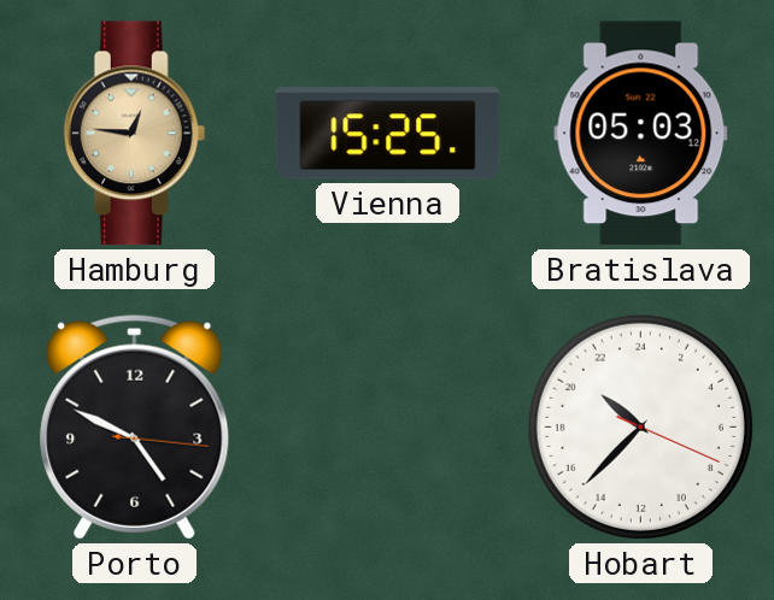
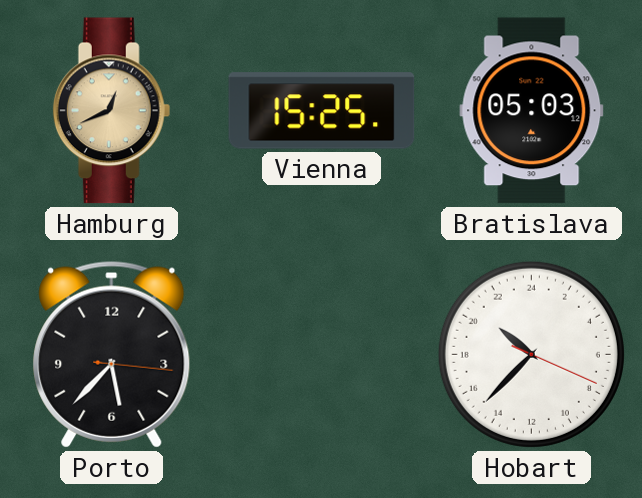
Hamburg: 12:46 -> 12:41
Porto: 4:49 -> 5:37
